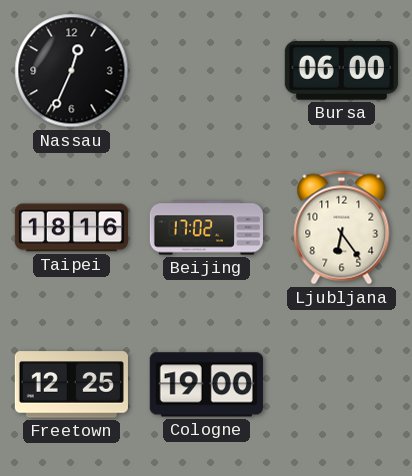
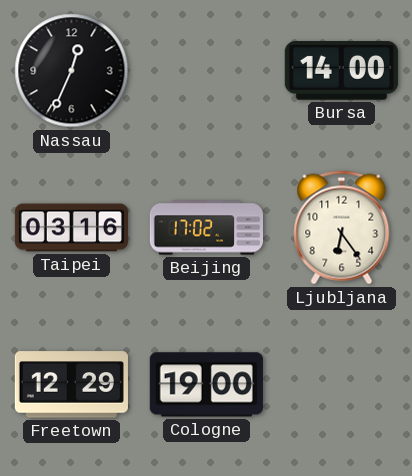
Bursa: 06:00 -> 14:00
Taipei: 18:16 -> 03:16
Freetown: 12:25 -> 12:29
